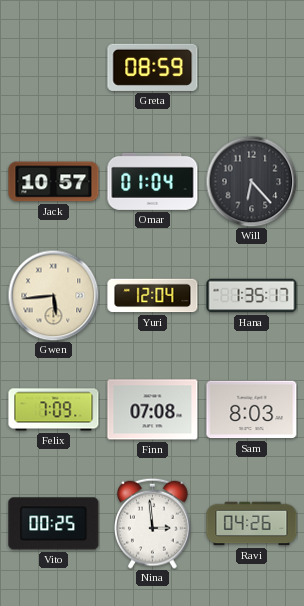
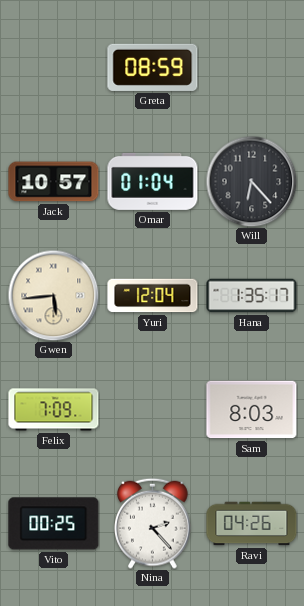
Finn: 07:08 -> none
Nina: 2:59 -> 2:23
